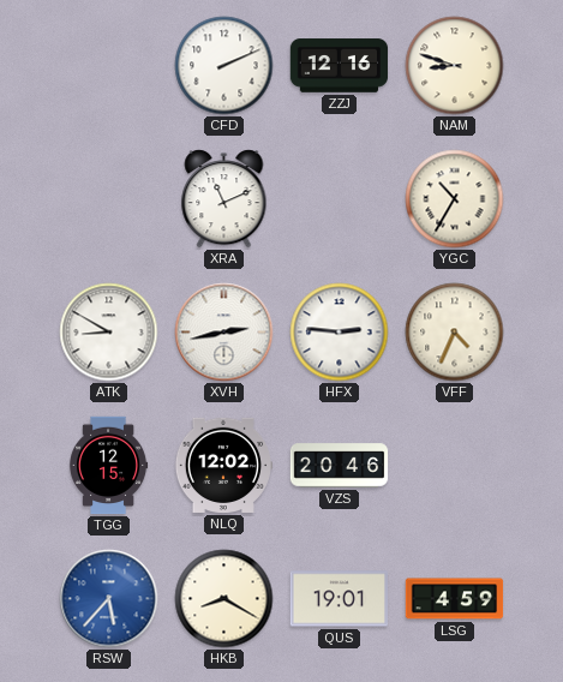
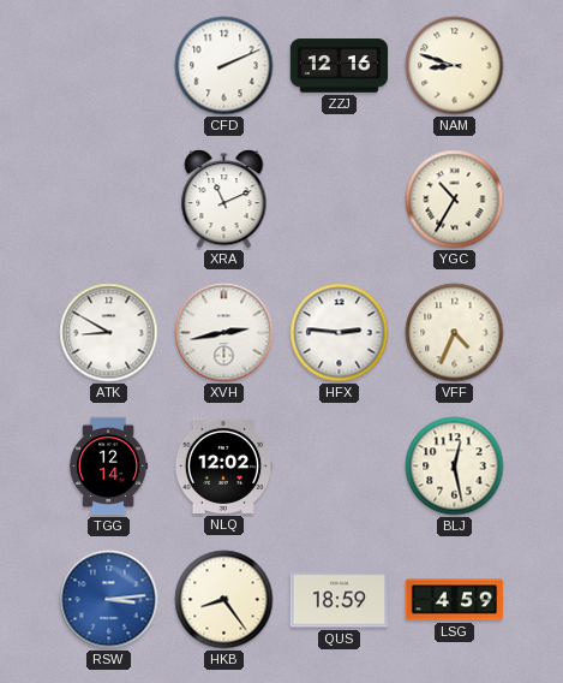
TGG: 12:15 -> 12:14
VZS: 20:46 -> none
BLJ: none -> 12:28
RSW: 5:37 -> 3:14
HKB: 8:20 -> 8:24
QUS: 19:01 -> 18:59
